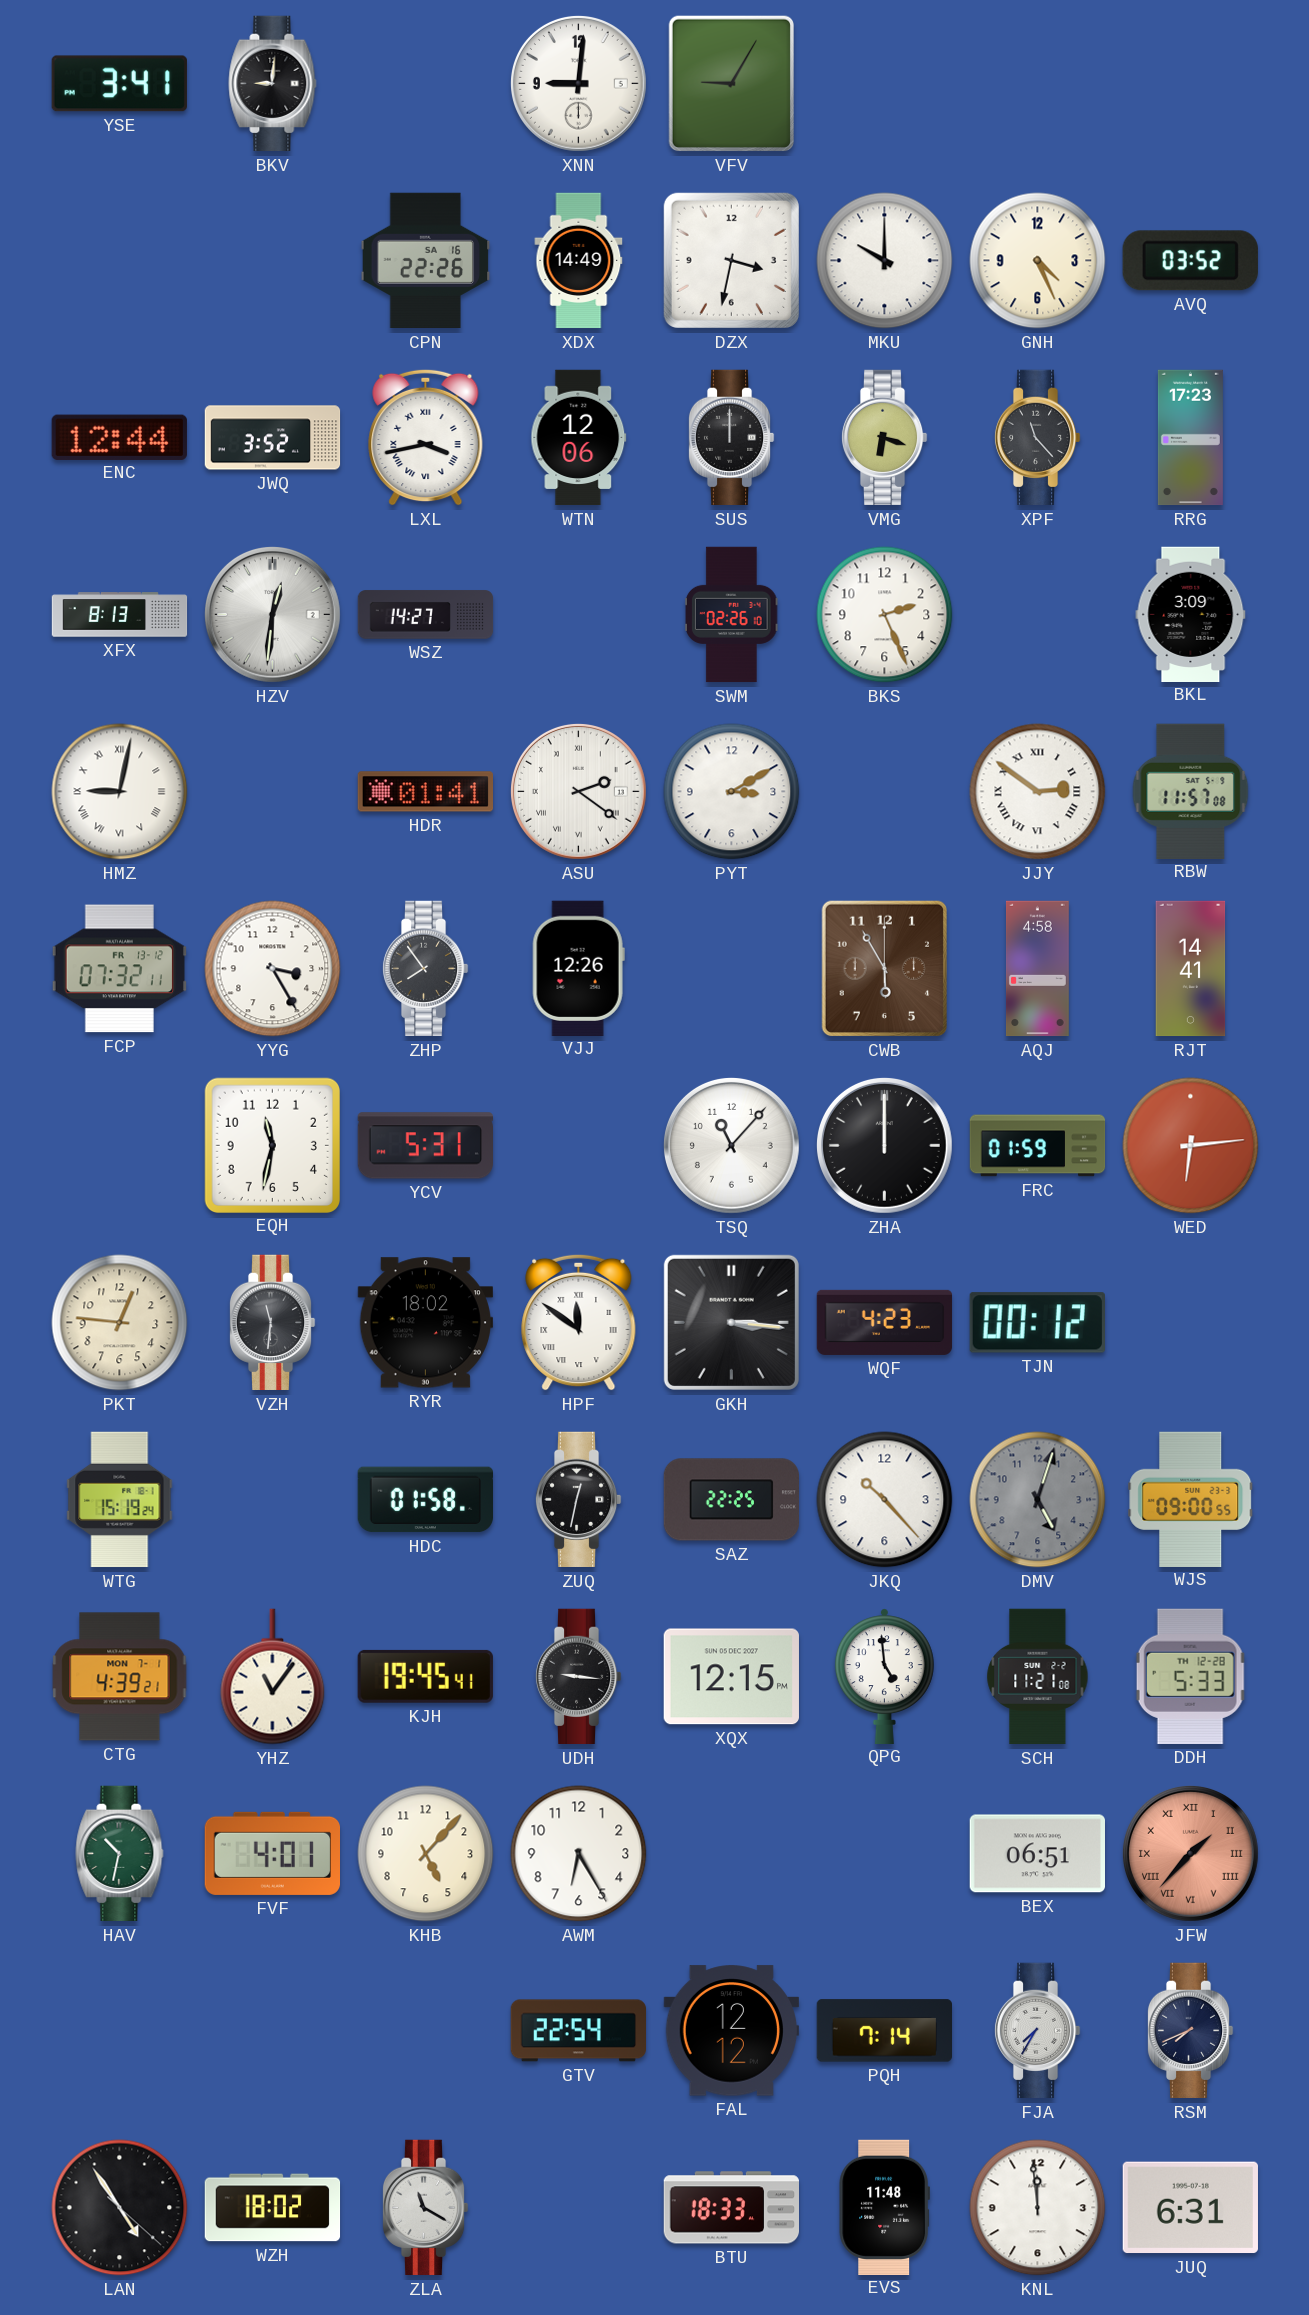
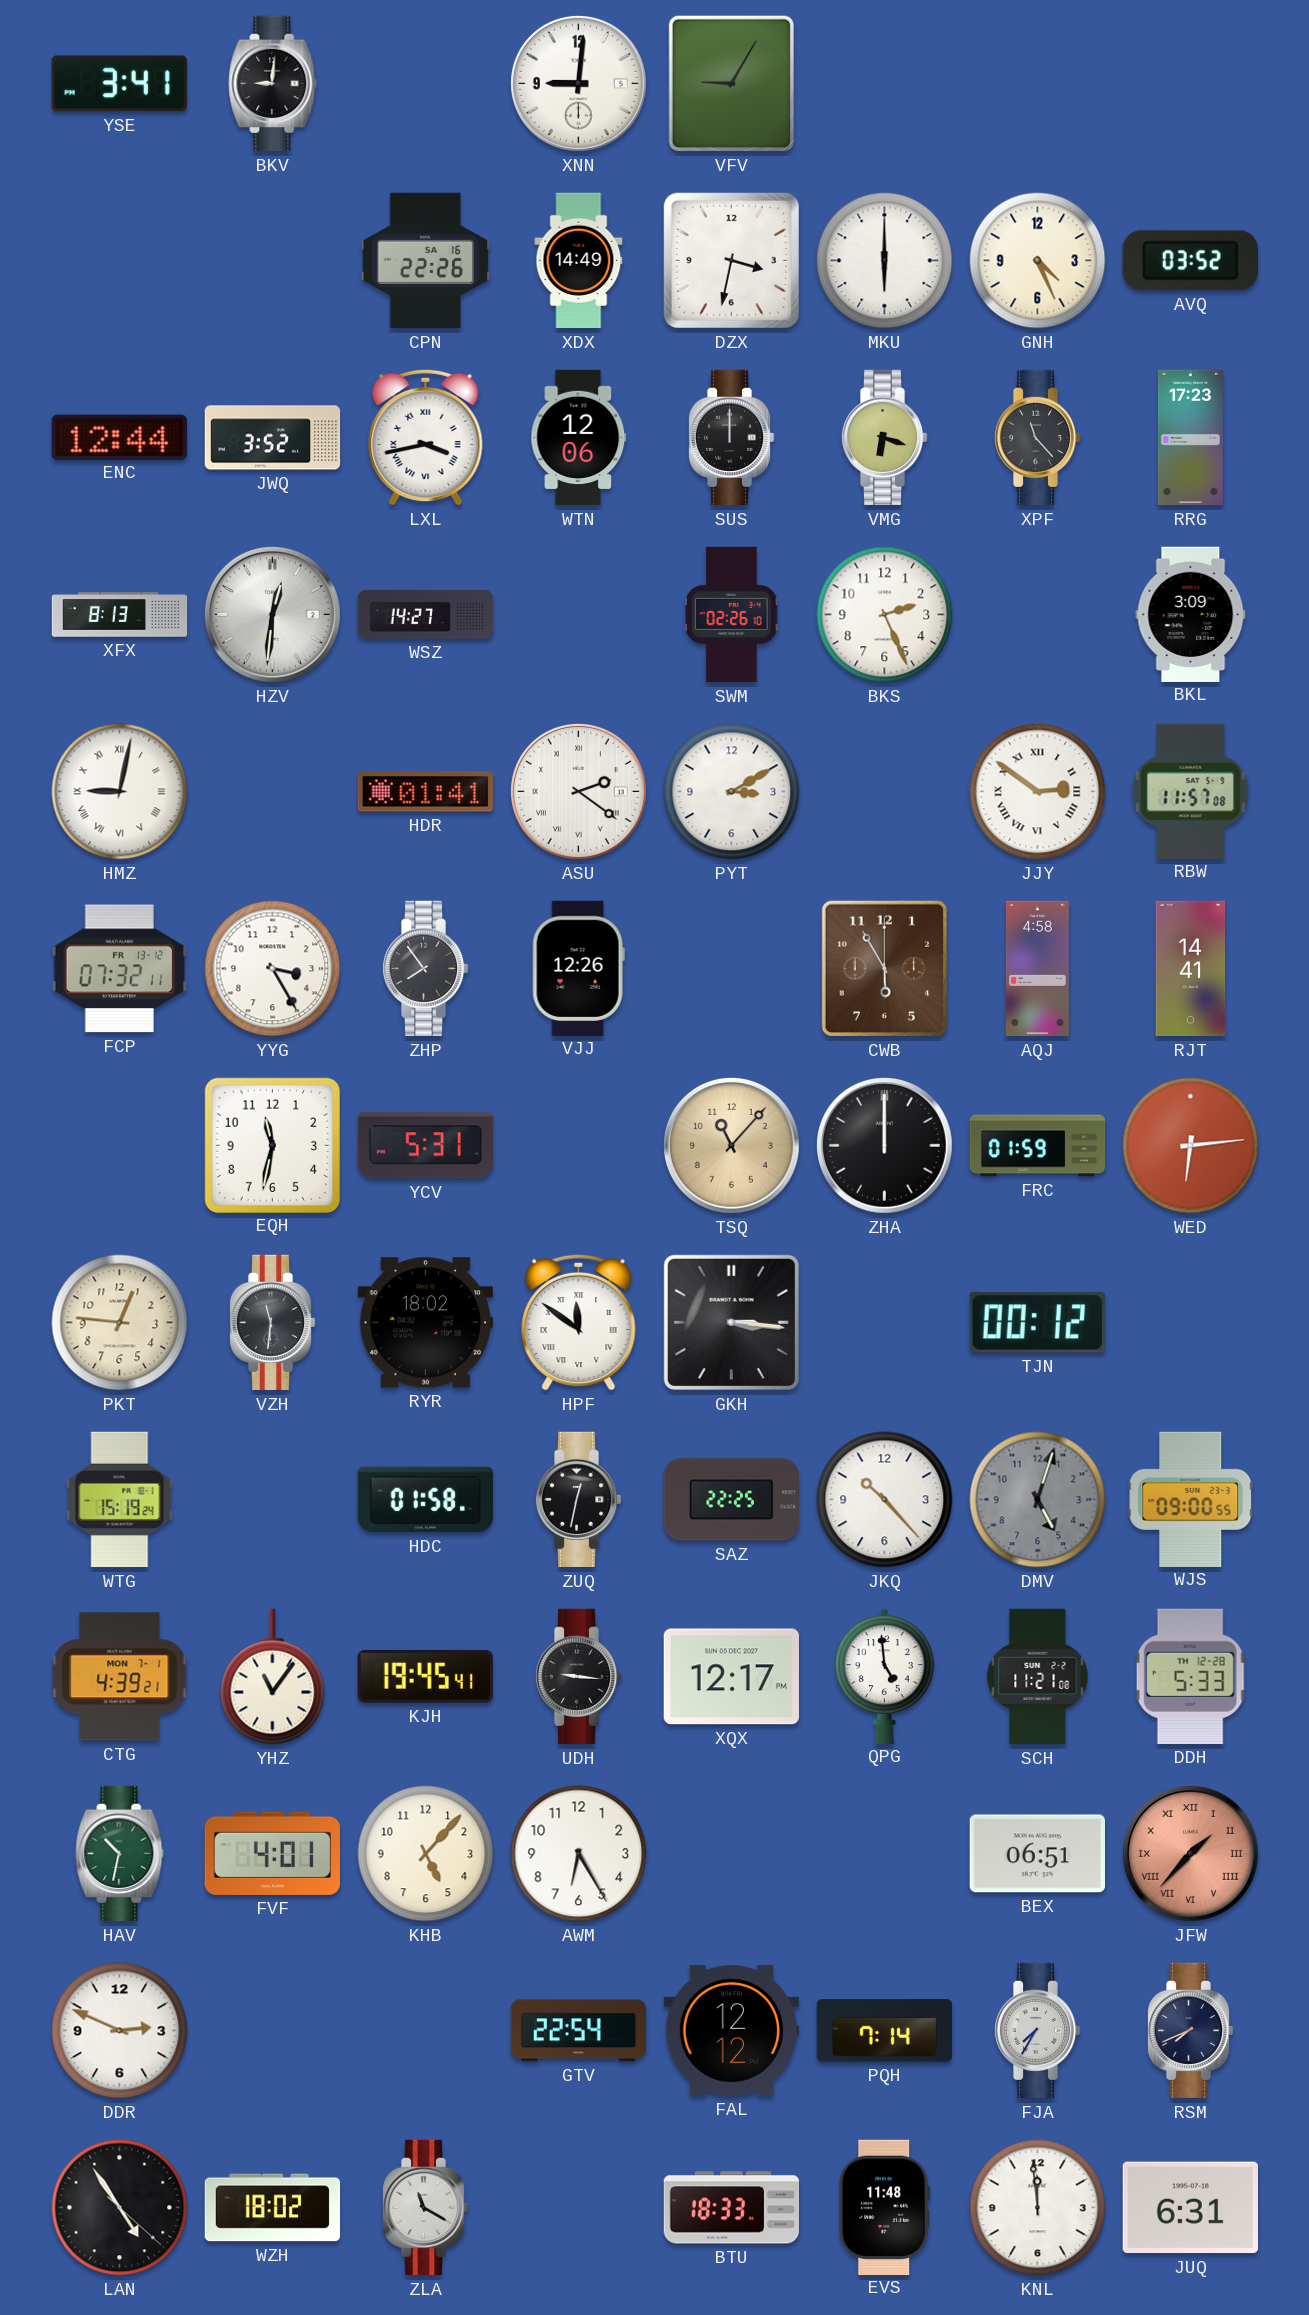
MKU: 10:00 -> 6:00
TSQ dial: white -> champagne
WQF: 4:23 -> none
XQX: 12:15 -> 12:17
DDR: none -> 2:49
